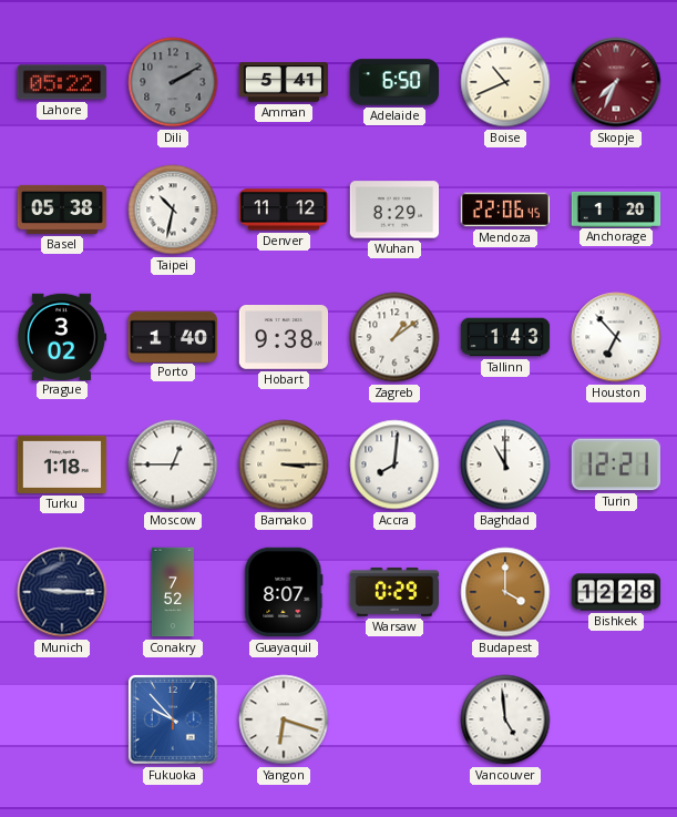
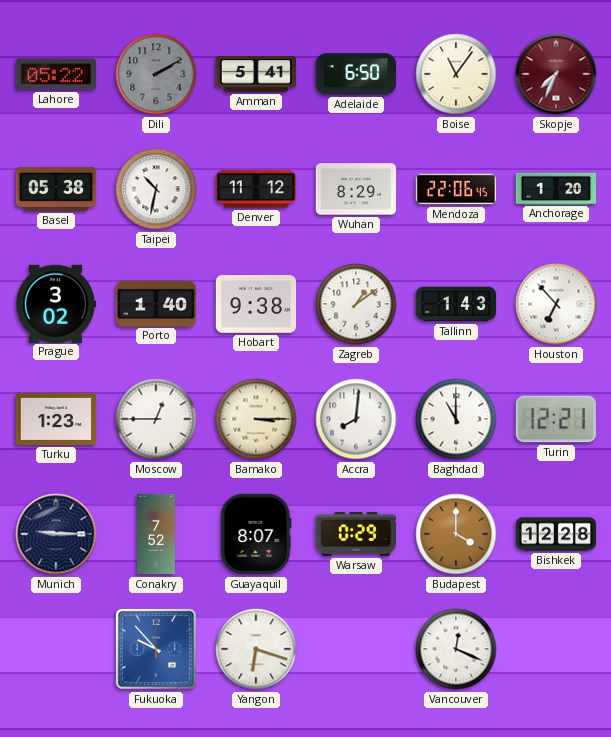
Boise: 10:41 -> 11:06
Turku: 1:18 -> 1:23
Vancouver: 4:59 -> 12:19
